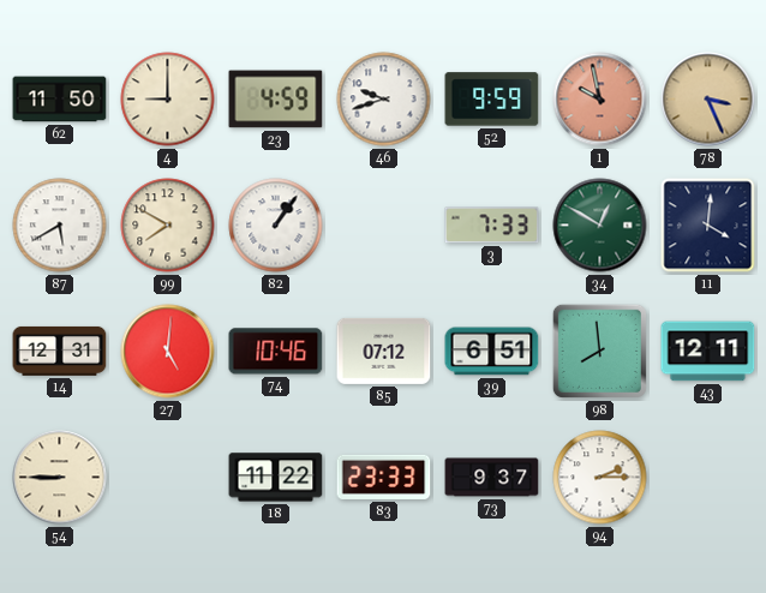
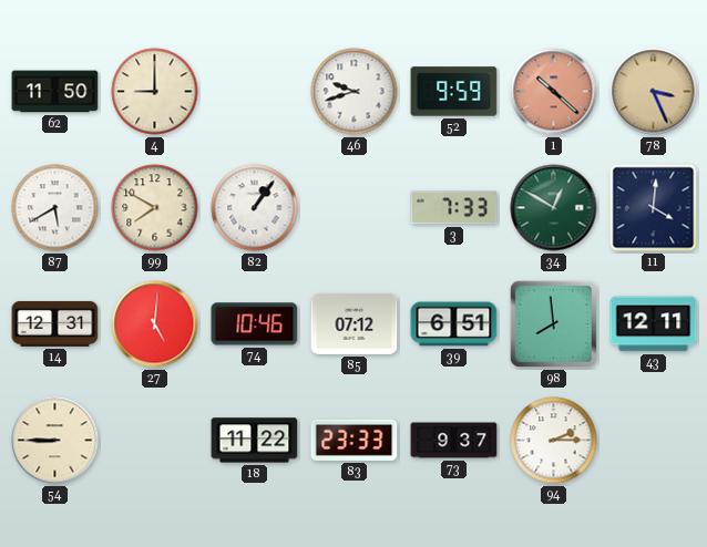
23: 4:59 -> none
1: 9:58 -> 10:22
